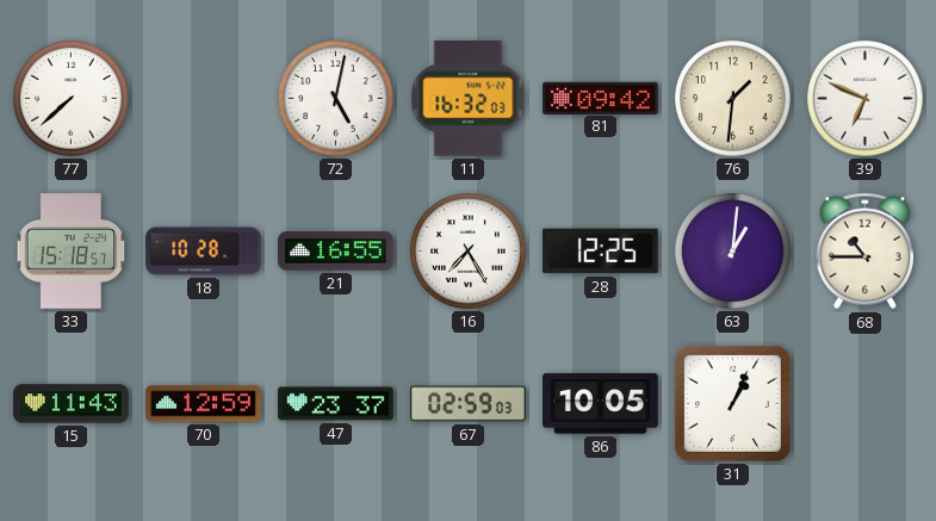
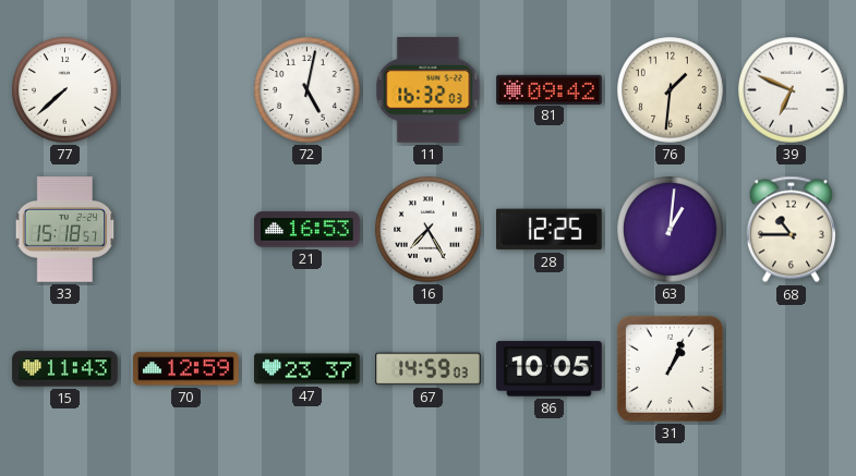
18: 10:28 -> none
21: 16:55 -> 16:53
67: 02:59 -> 14:59
